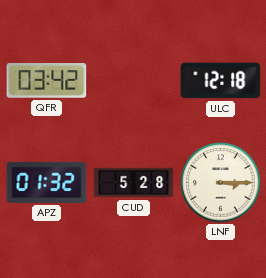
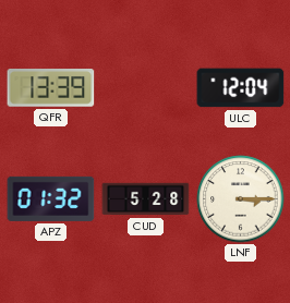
QFR: 03:42 -> 13:39
ULC: 12:18 -> 12:04
